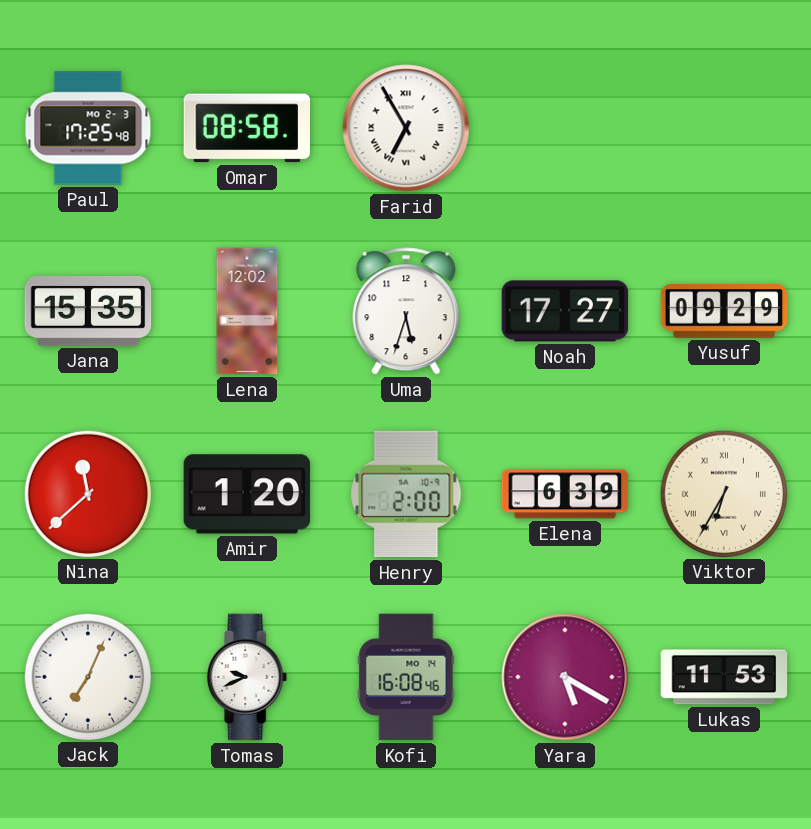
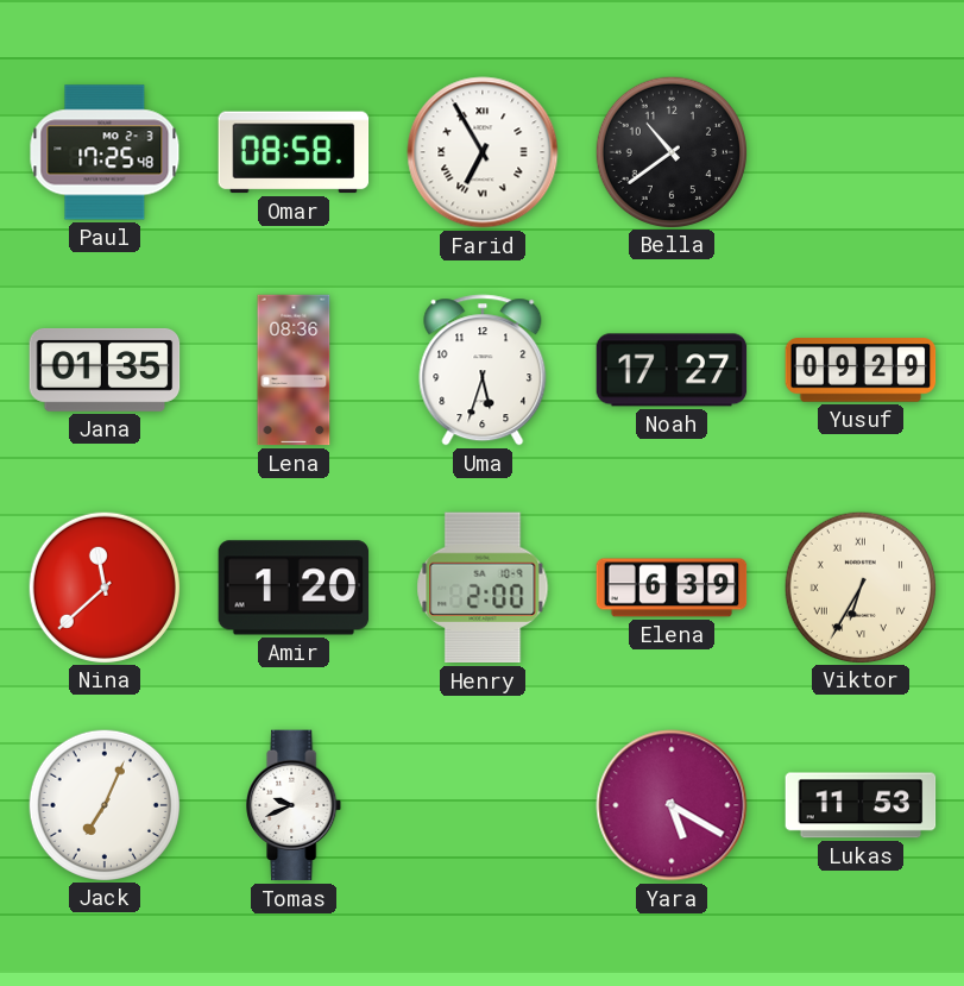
Bella: none -> 10:39
Jana: 15:35 -> 01:35
Lena: 12:02 -> 08:36
Kofi: 16:08 -> none
